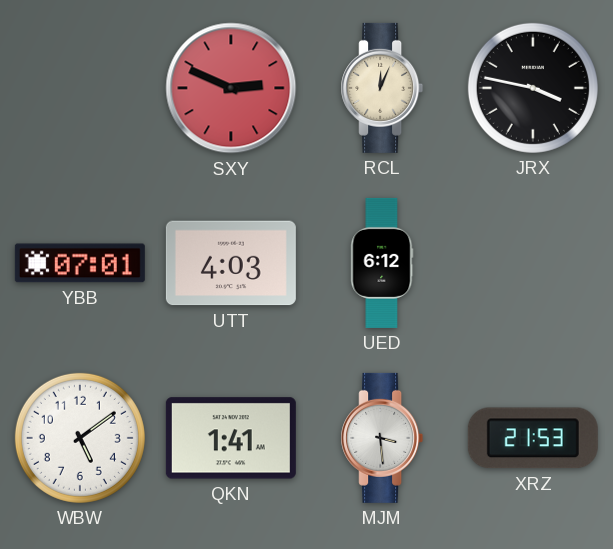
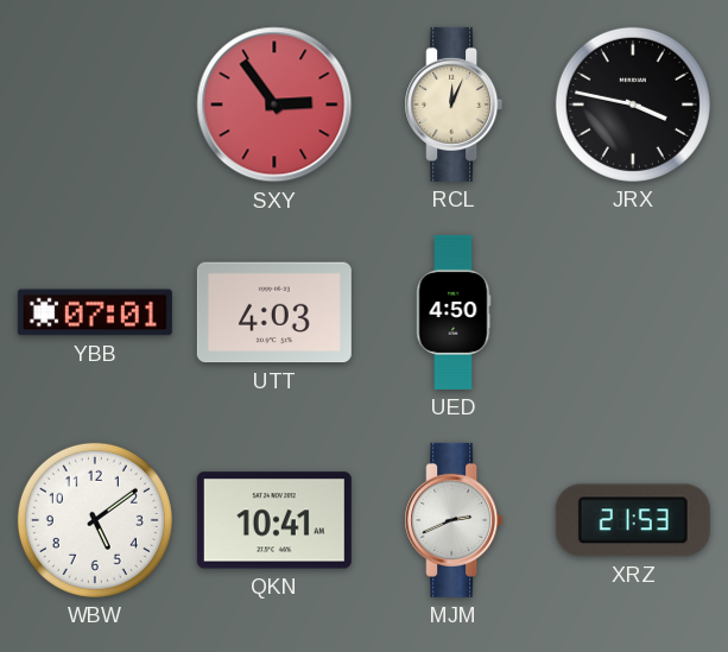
SXY: 2:49 -> 2:54
UED: 6:12 -> 4:50
QKN: 1:41 -> 10:41
MJM: 3:29 -> 2:41
